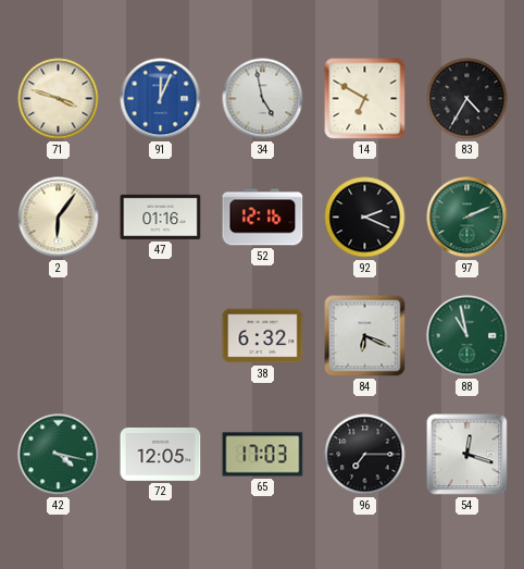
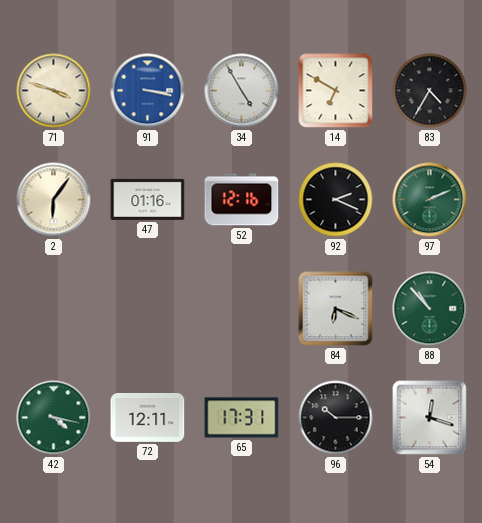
91: 12:04 -> 3:17
34: 4:58 -> 4:55
38: 6:32 -> none
88: 10:58 -> 10:53
72: 12:05 -> 12:11
65: 17:03 -> 17:31
96: 7:15 -> 10:15
